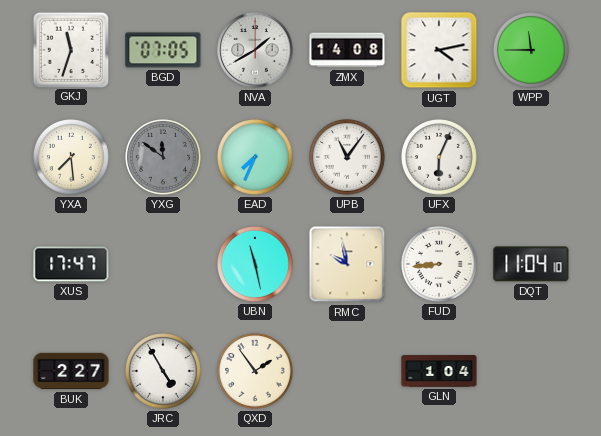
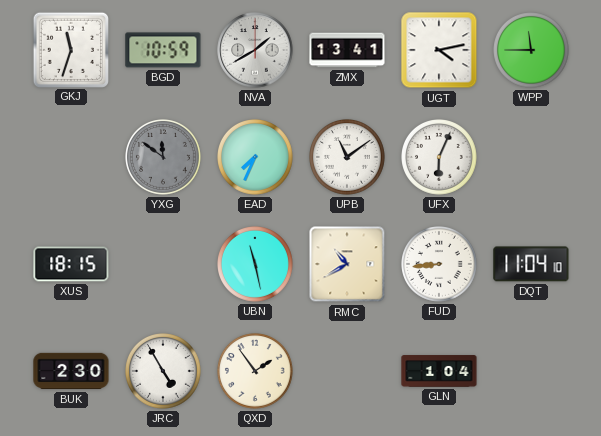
BGD: 07:05 -> 10:59
ZMX: 14:08 -> 13:41
YXA: 7:29 -> none
UPB: 11:06 -> 11:09
XUS: 17:47 -> 18:15
RMC: 9:58 -> 10:40
BUK: 2:27 -> 2:30
